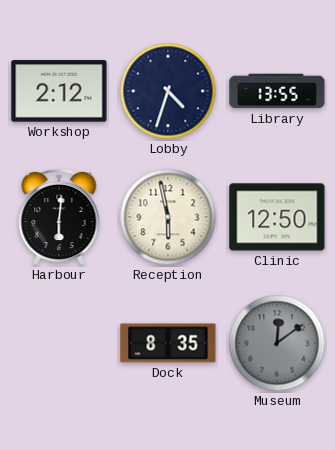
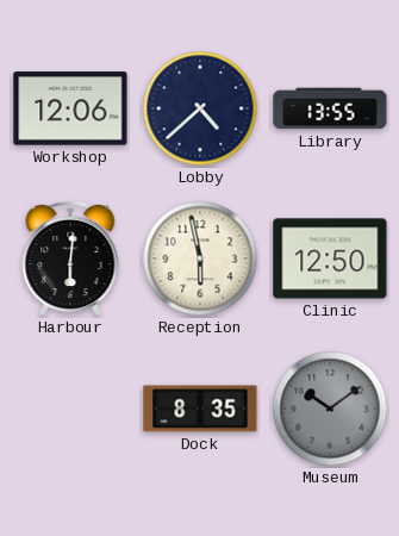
Workshop: 2:12 -> 12:06
Lobby: 4:33 -> 4:38
Museum: 12:09 -> 10:09
